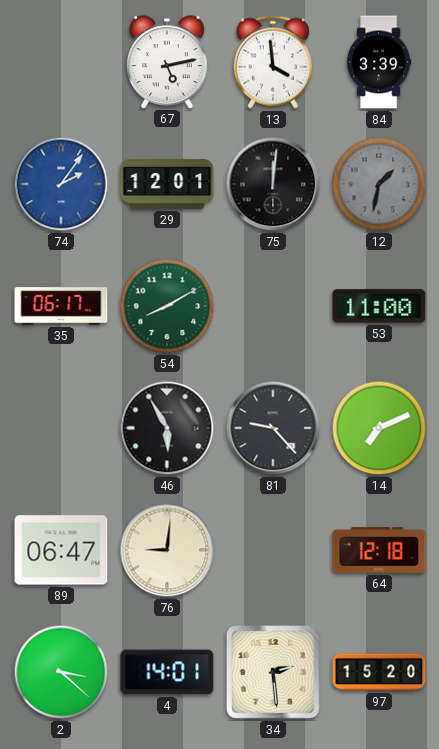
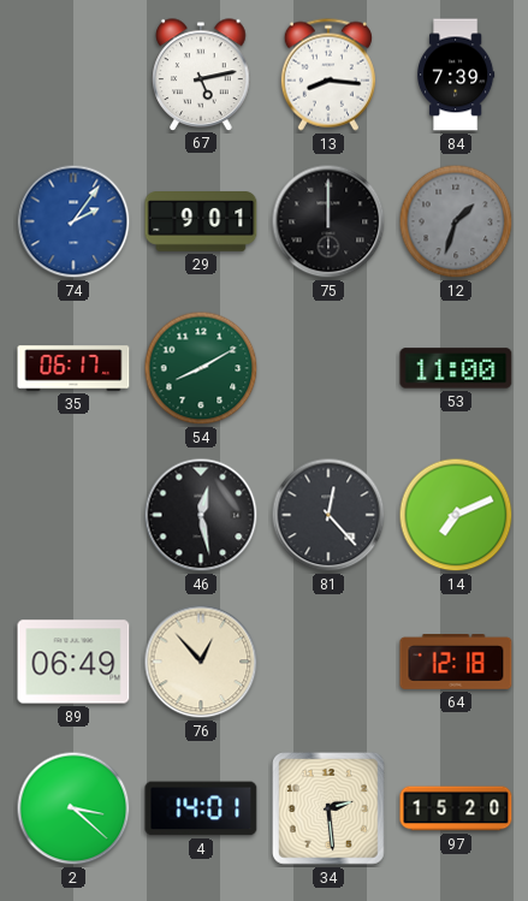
13: 3:59 -> 8:16
84: 3:39 -> 7:39
29: 12:01 -> 9:01
75: 12:01 -> 12:00
12: 1:32 -> 1:33
46: 5:55 -> 12:28
81: 9:23 -> 12:23
89: 06:47 -> 06:49
76: 9:01 -> 12:53
